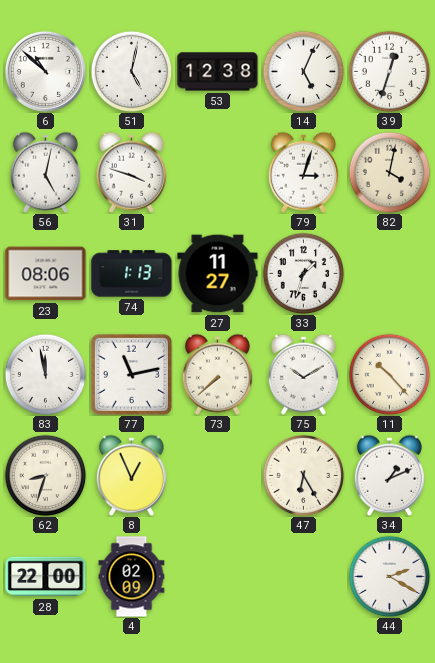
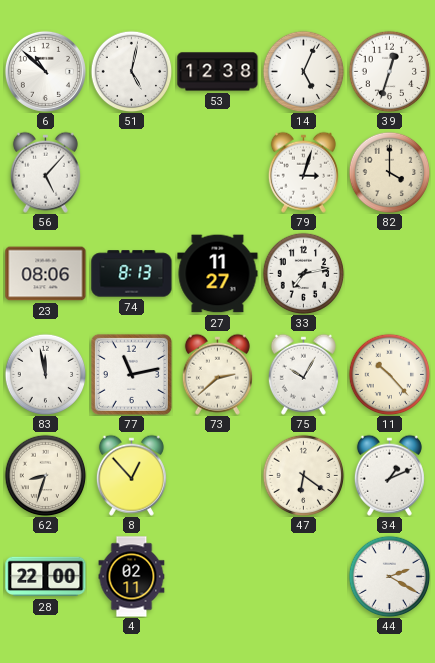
56: 5:02 -> 5:07
31: 3:48 -> none
82: 4:02 -> 4:00
74: 1:13 -> 8:13
33: 1:33 -> 7:13
73: 7:38 -> 2:38
75: 10:10 -> 10:05
8: 12:56 -> 12:53
47: 6:25 -> 6:21
4: 02:09 -> 02:11
